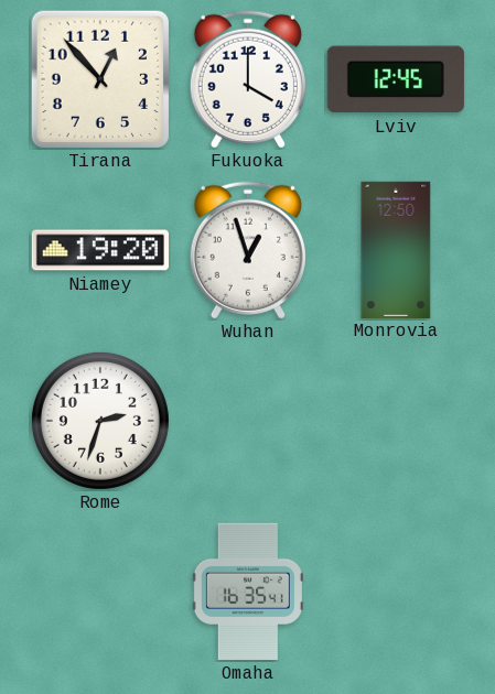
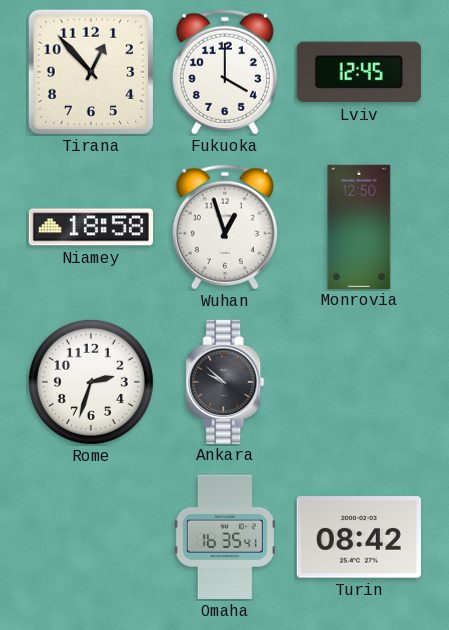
Niamey: 19:20 -> 18:58
Ankara: none -> 9:52
Turin: none -> 08:42
